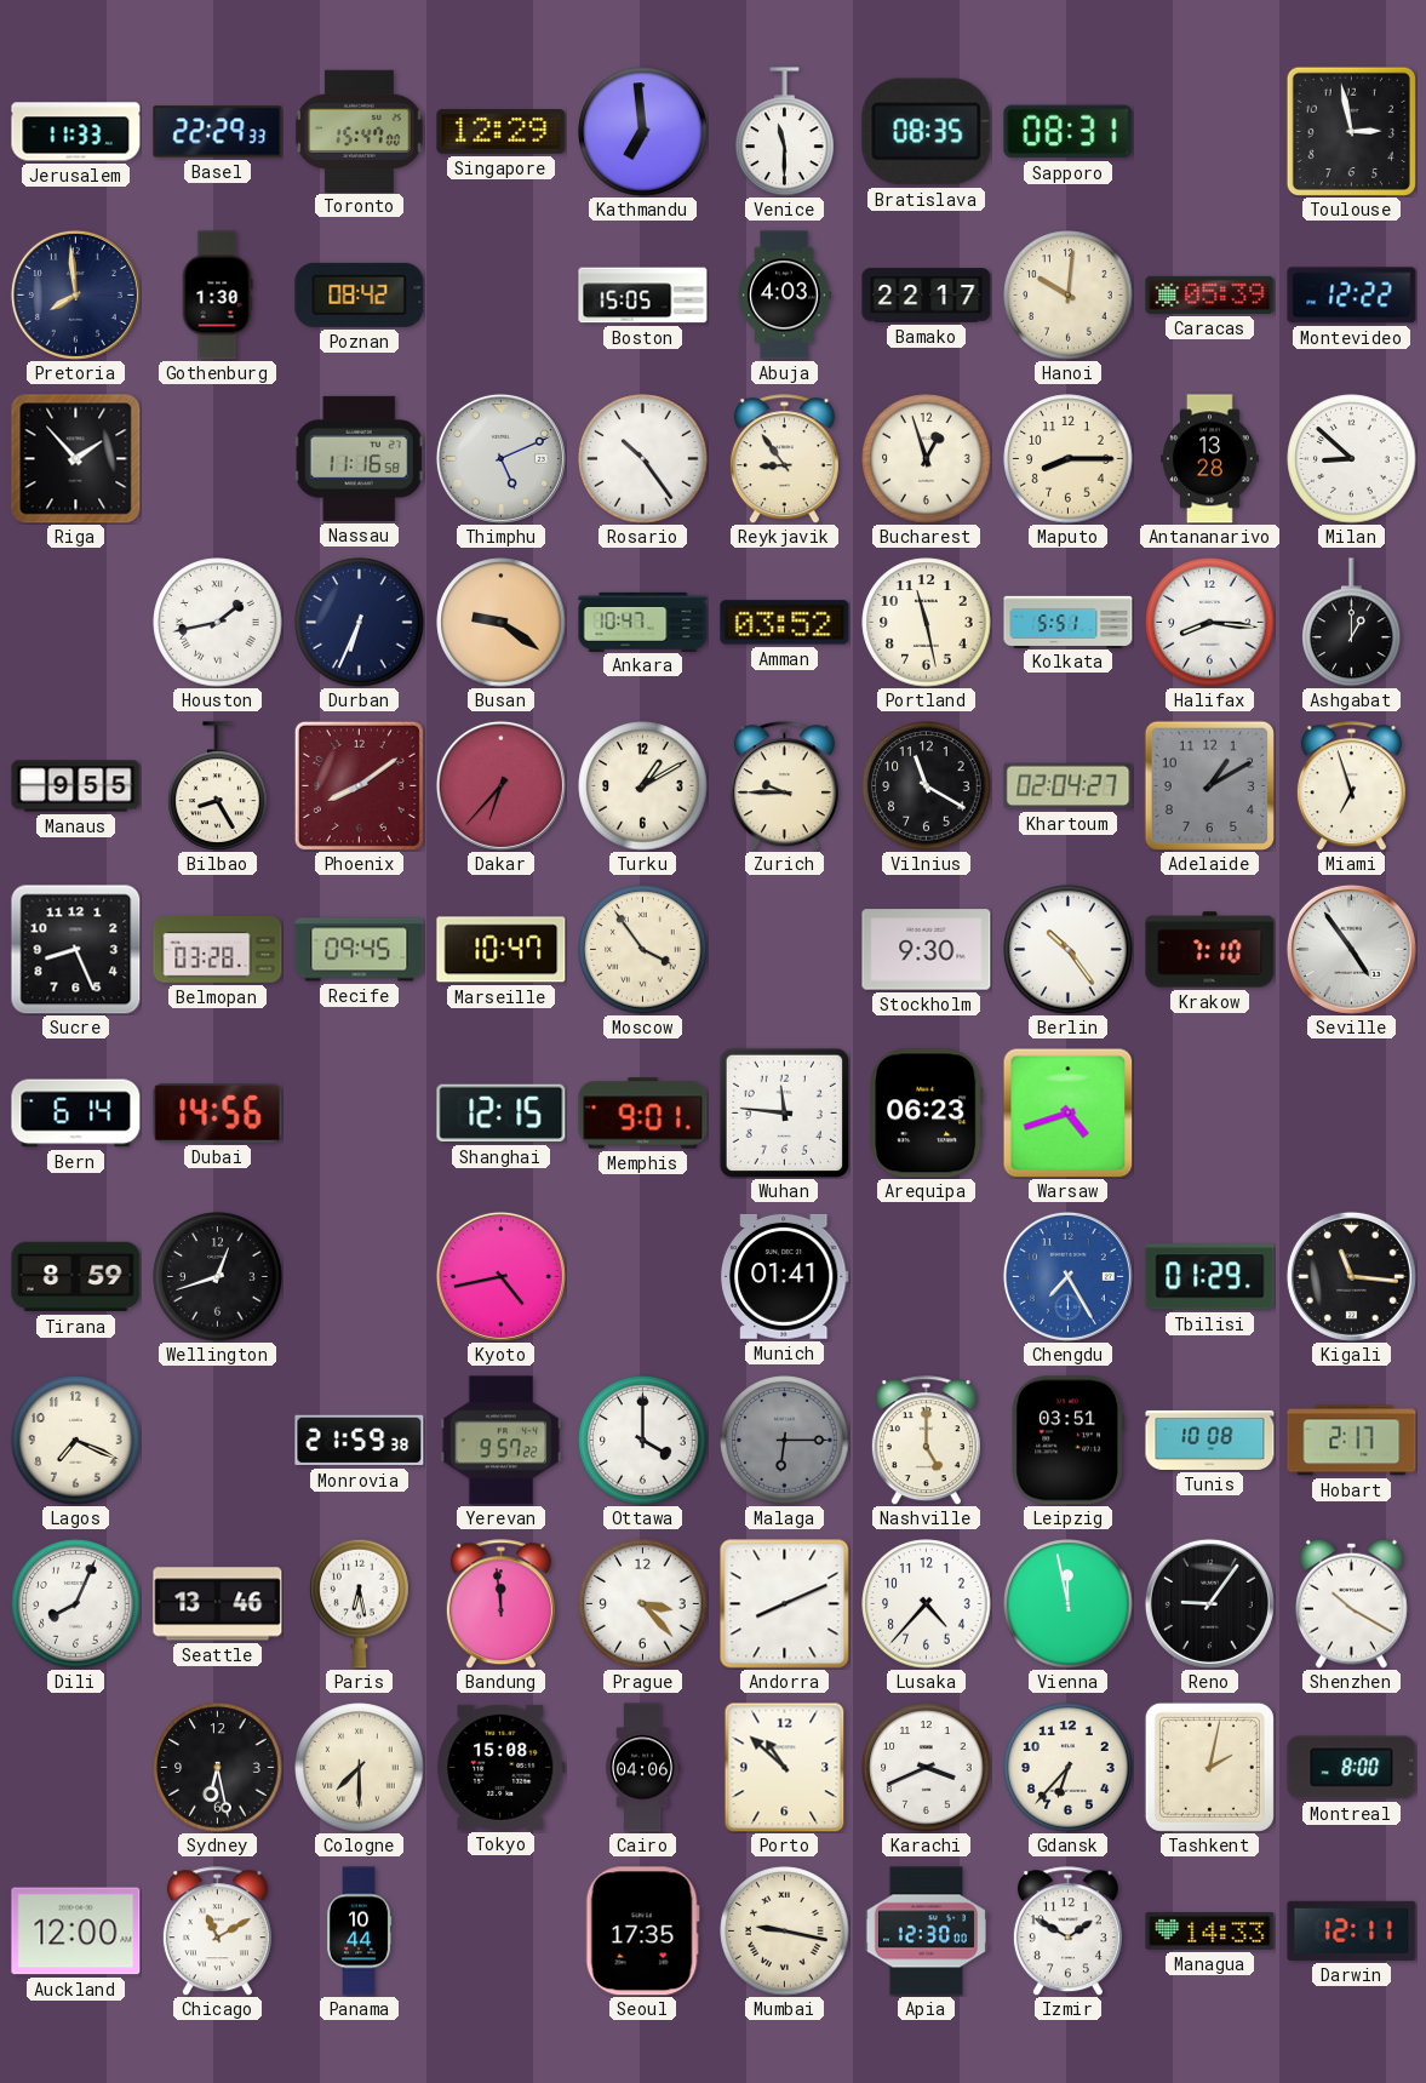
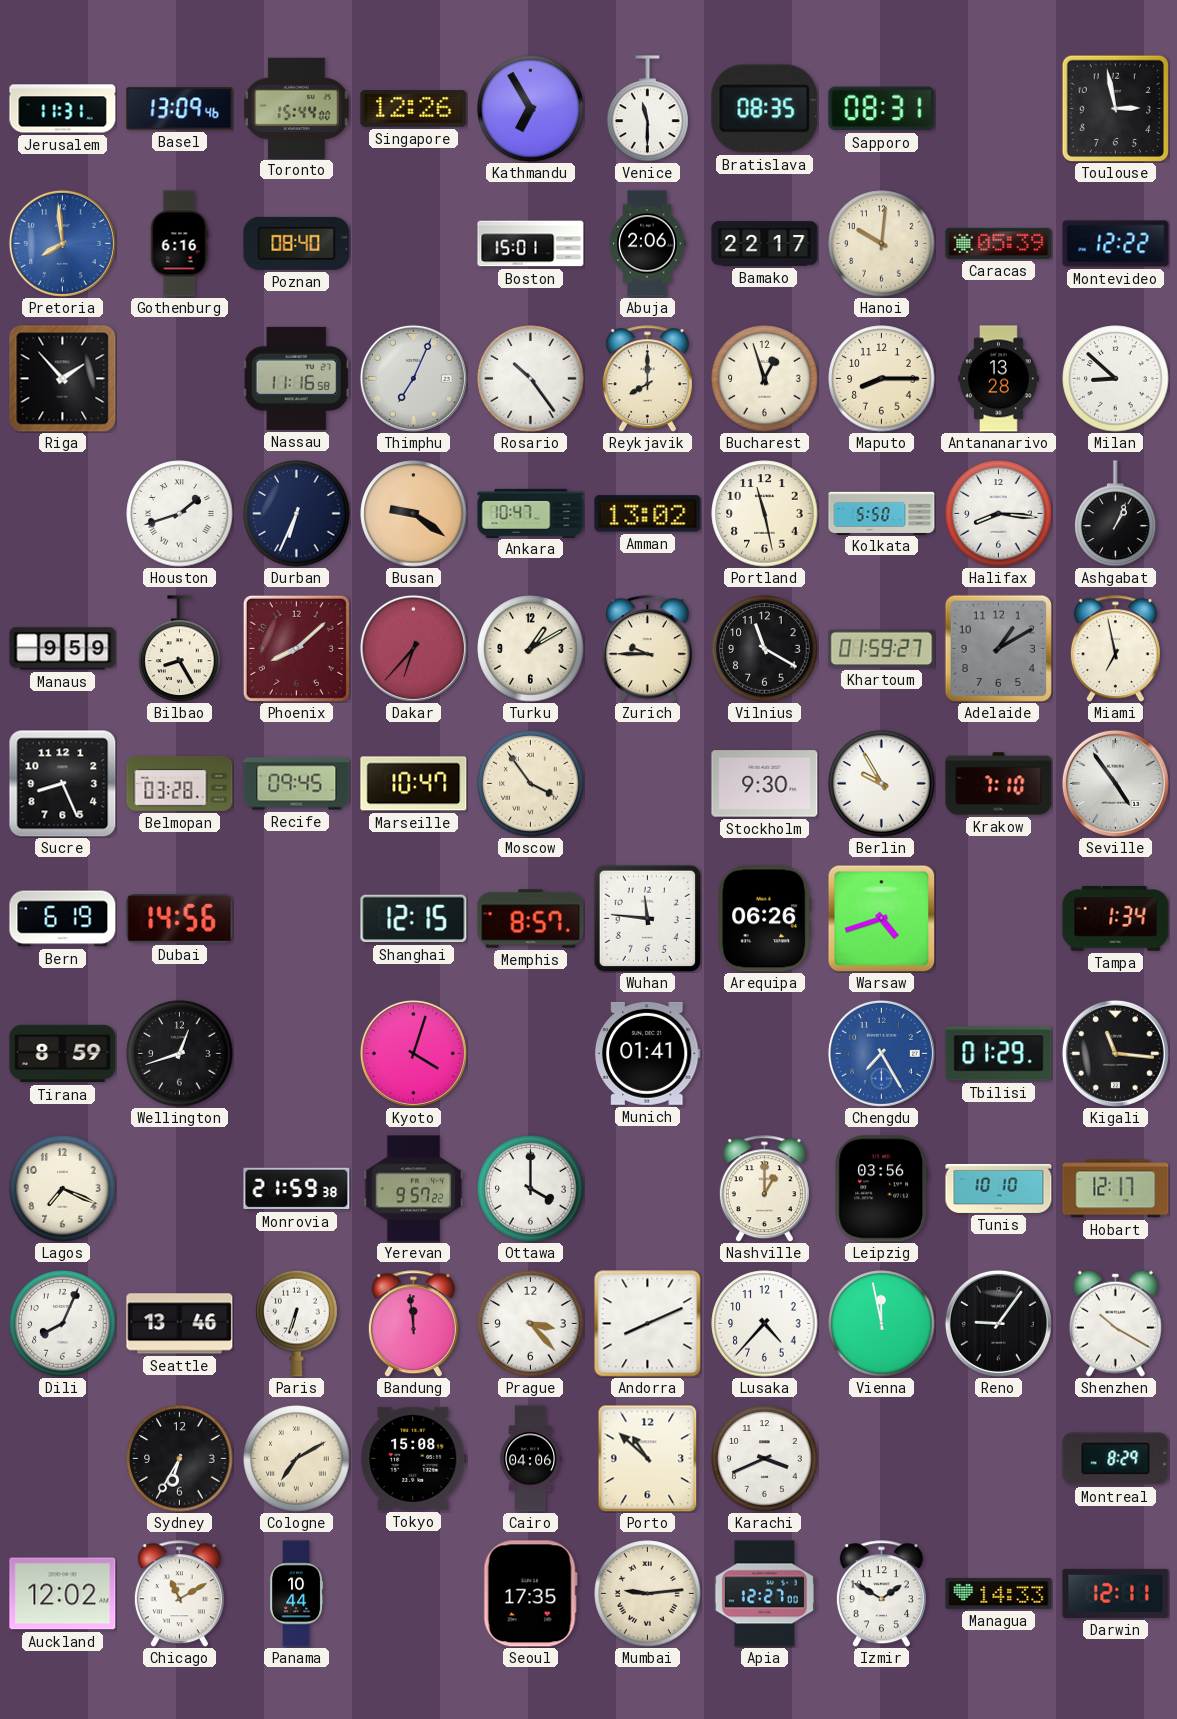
Jerusalem: 11:33 -> 11:31
Basel: 22:29 -> 13:09
Toronto: 15:47 -> 15:44
Singapore: 12:29 -> 12:26
Kathmandu: 6:59 -> 6:55
Pretoria dial: navy -> blue
Gothenburg: 1:30 -> 6:16
Poznan: 08:42 -> 08:40
Boston: 15:05 -> 15:01
Abuja: 4:03 -> 2:06
Thimphu: 5:11 -> 7:04
Reykjavik: 8:54 -> 8:00
Houston: 1:43 -> 1:42
Amman: 03:52 -> 13:02
Kolkata: 5:51 -> 5:50
Ashgabat: 1:00 -> 1:04
Manaus: 9:55 -> 9:59
Phoenix: 8:09 -> 8:08
Khartoum: 02:04 -> 01:59
Miami: 6:57 -> 6:58
Berlin: 10:24 -> 9:55
Bern: 6:14 -> 6:19
Memphis: 9:01 -> 8:57
Arequipa: 06:23 -> 06:26
Tampa: none -> 1:34
Kyoto: 4:43 -> 4:03
Malaga: 6:15 -> none
Nashville: 5:00 -> 1:00
Leipzig: 03:51 -> 03:56
Tunis: 10:08 -> 10:10
Hobart: 2:17 -> 12:17
Paris: 6:28 -> 6:33
Sydney: 6:28 -> 6:35
Cologne: 7:30 -> 7:10
Gdansk: 6:37 -> none
Tashkent: 2:02 -> none
Montreal: 8:00 -> 8:29
Auckland: 12:00 -> 12:02
Mumbai: 9:17 -> 9:14
Apia: 12:30 -> 12:27
